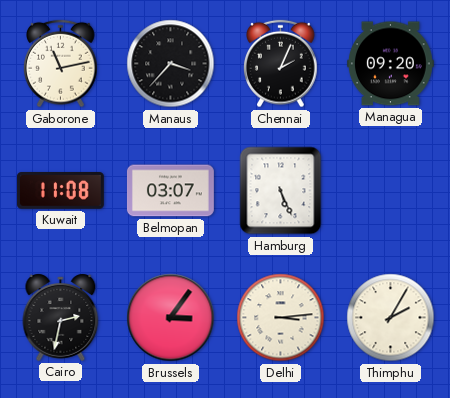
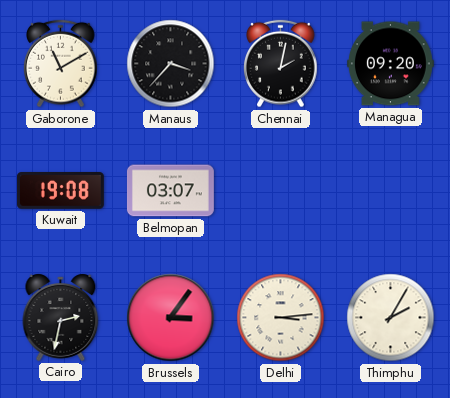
Gaborone: 11:13 -> 11:10
Chennai: 2:04 -> 2:02
Kuwait: 11:08 -> 19:08
Hamburg: 5:26 -> none
